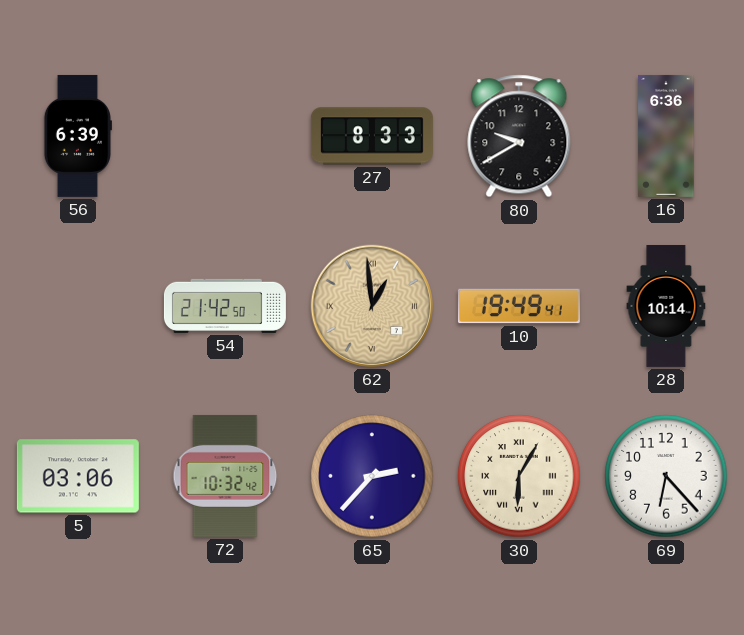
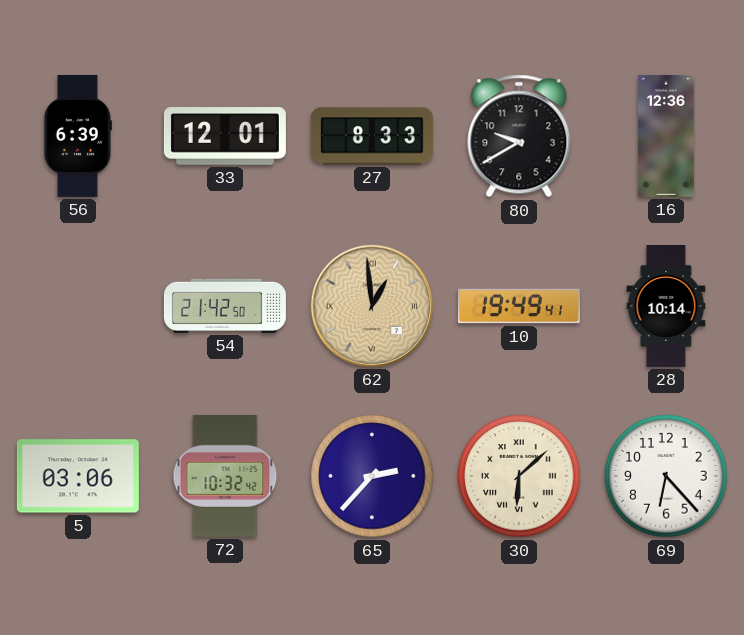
33: none -> 12:01
16: 6:36 -> 12:36
30: 6:05 -> 6:08
